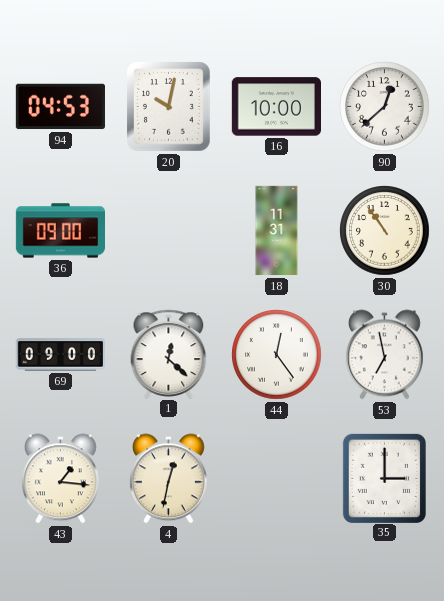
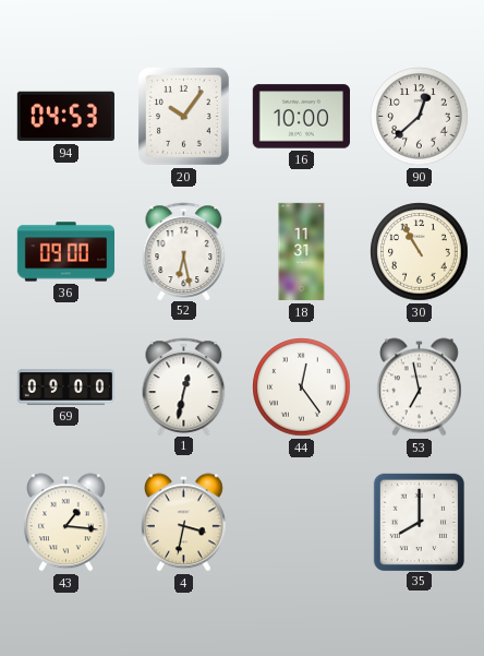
20: 10:02 -> 10:06
52: none -> 6:28
30: 10:54 -> 10:55
1: 12:22 -> 12:32
4: 12:32 -> 3:32
35: 3:00 -> 8:00
